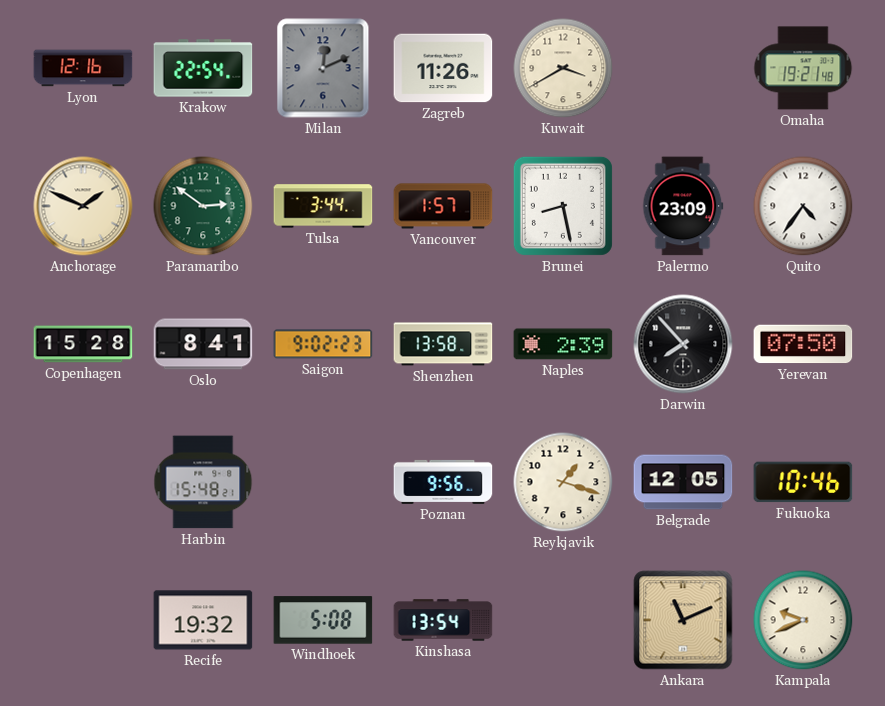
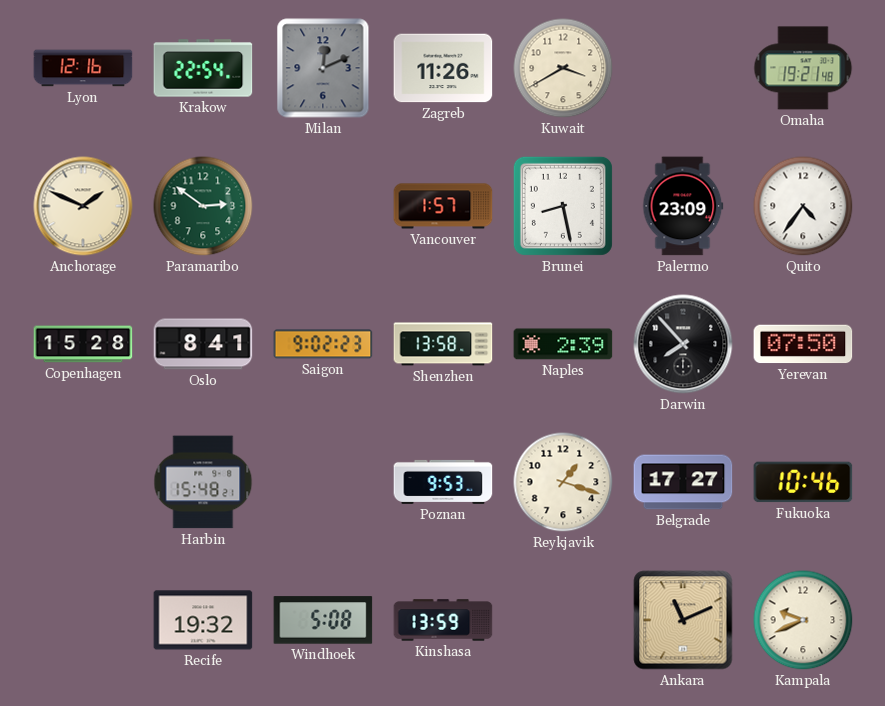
Tulsa: 3:44 -> none
Poznan: 9:56 -> 9:53
Belgrade: 12:05 -> 17:27
Kinshasa: 13:54 -> 13:59
